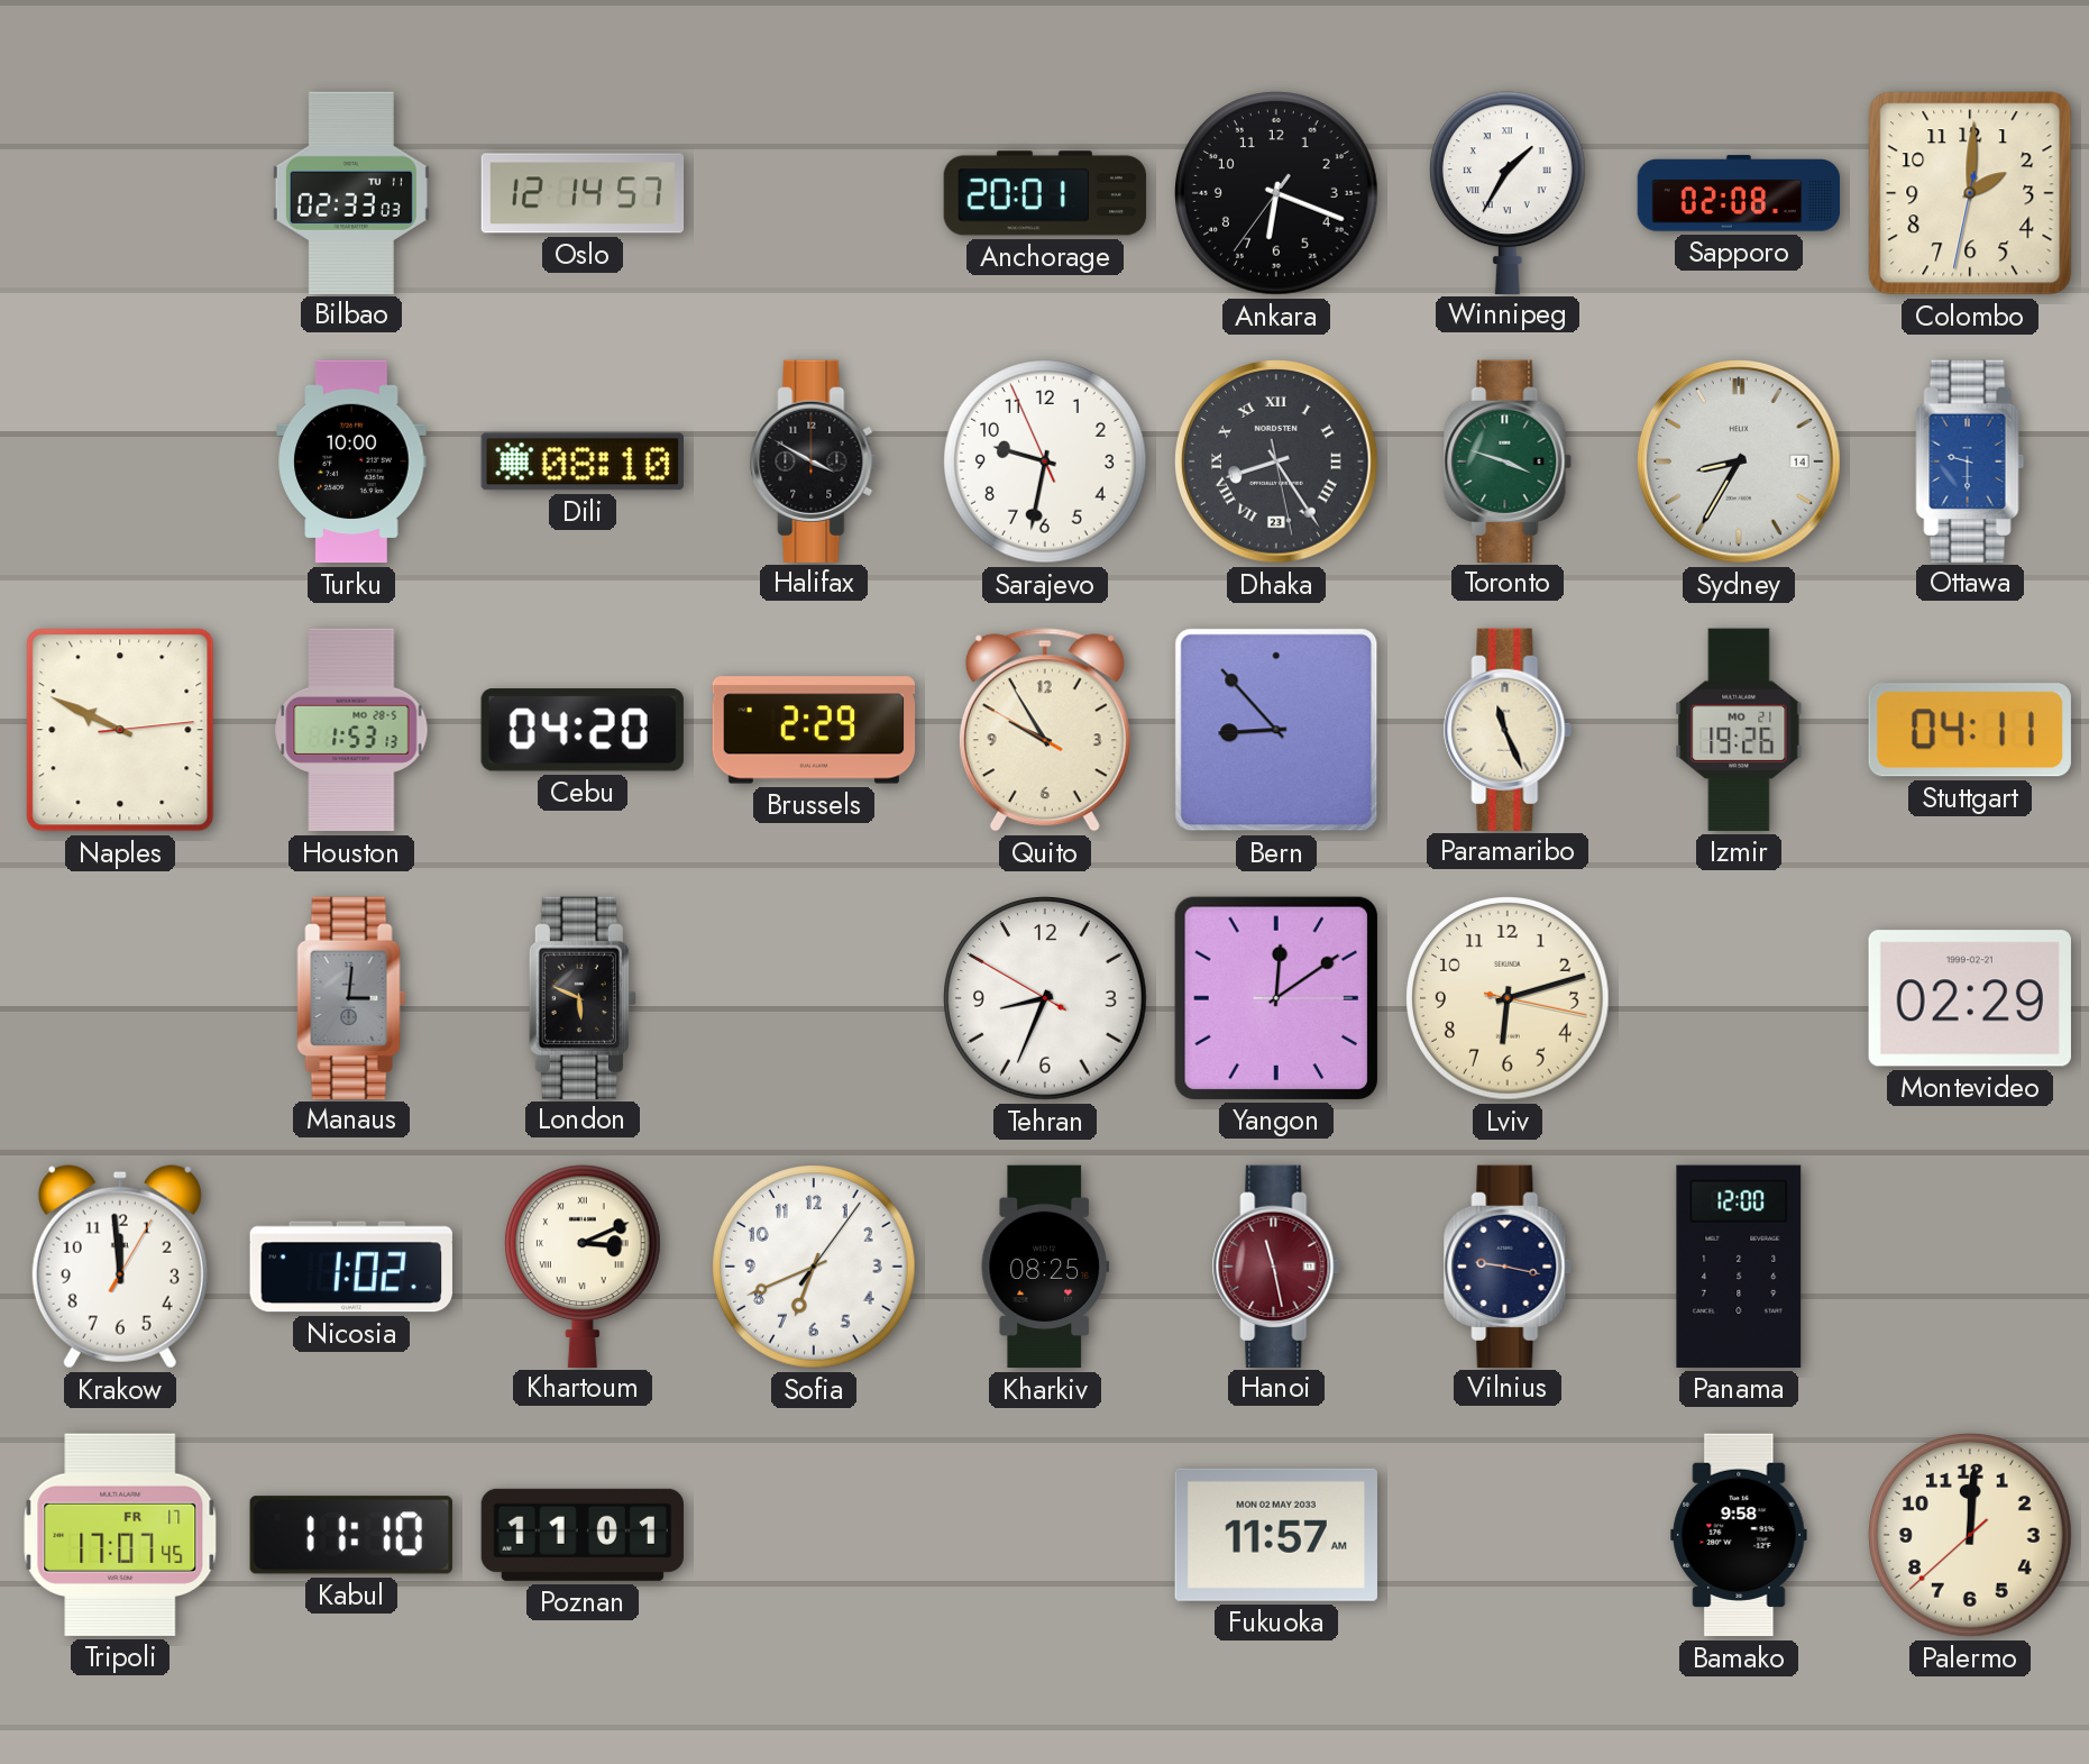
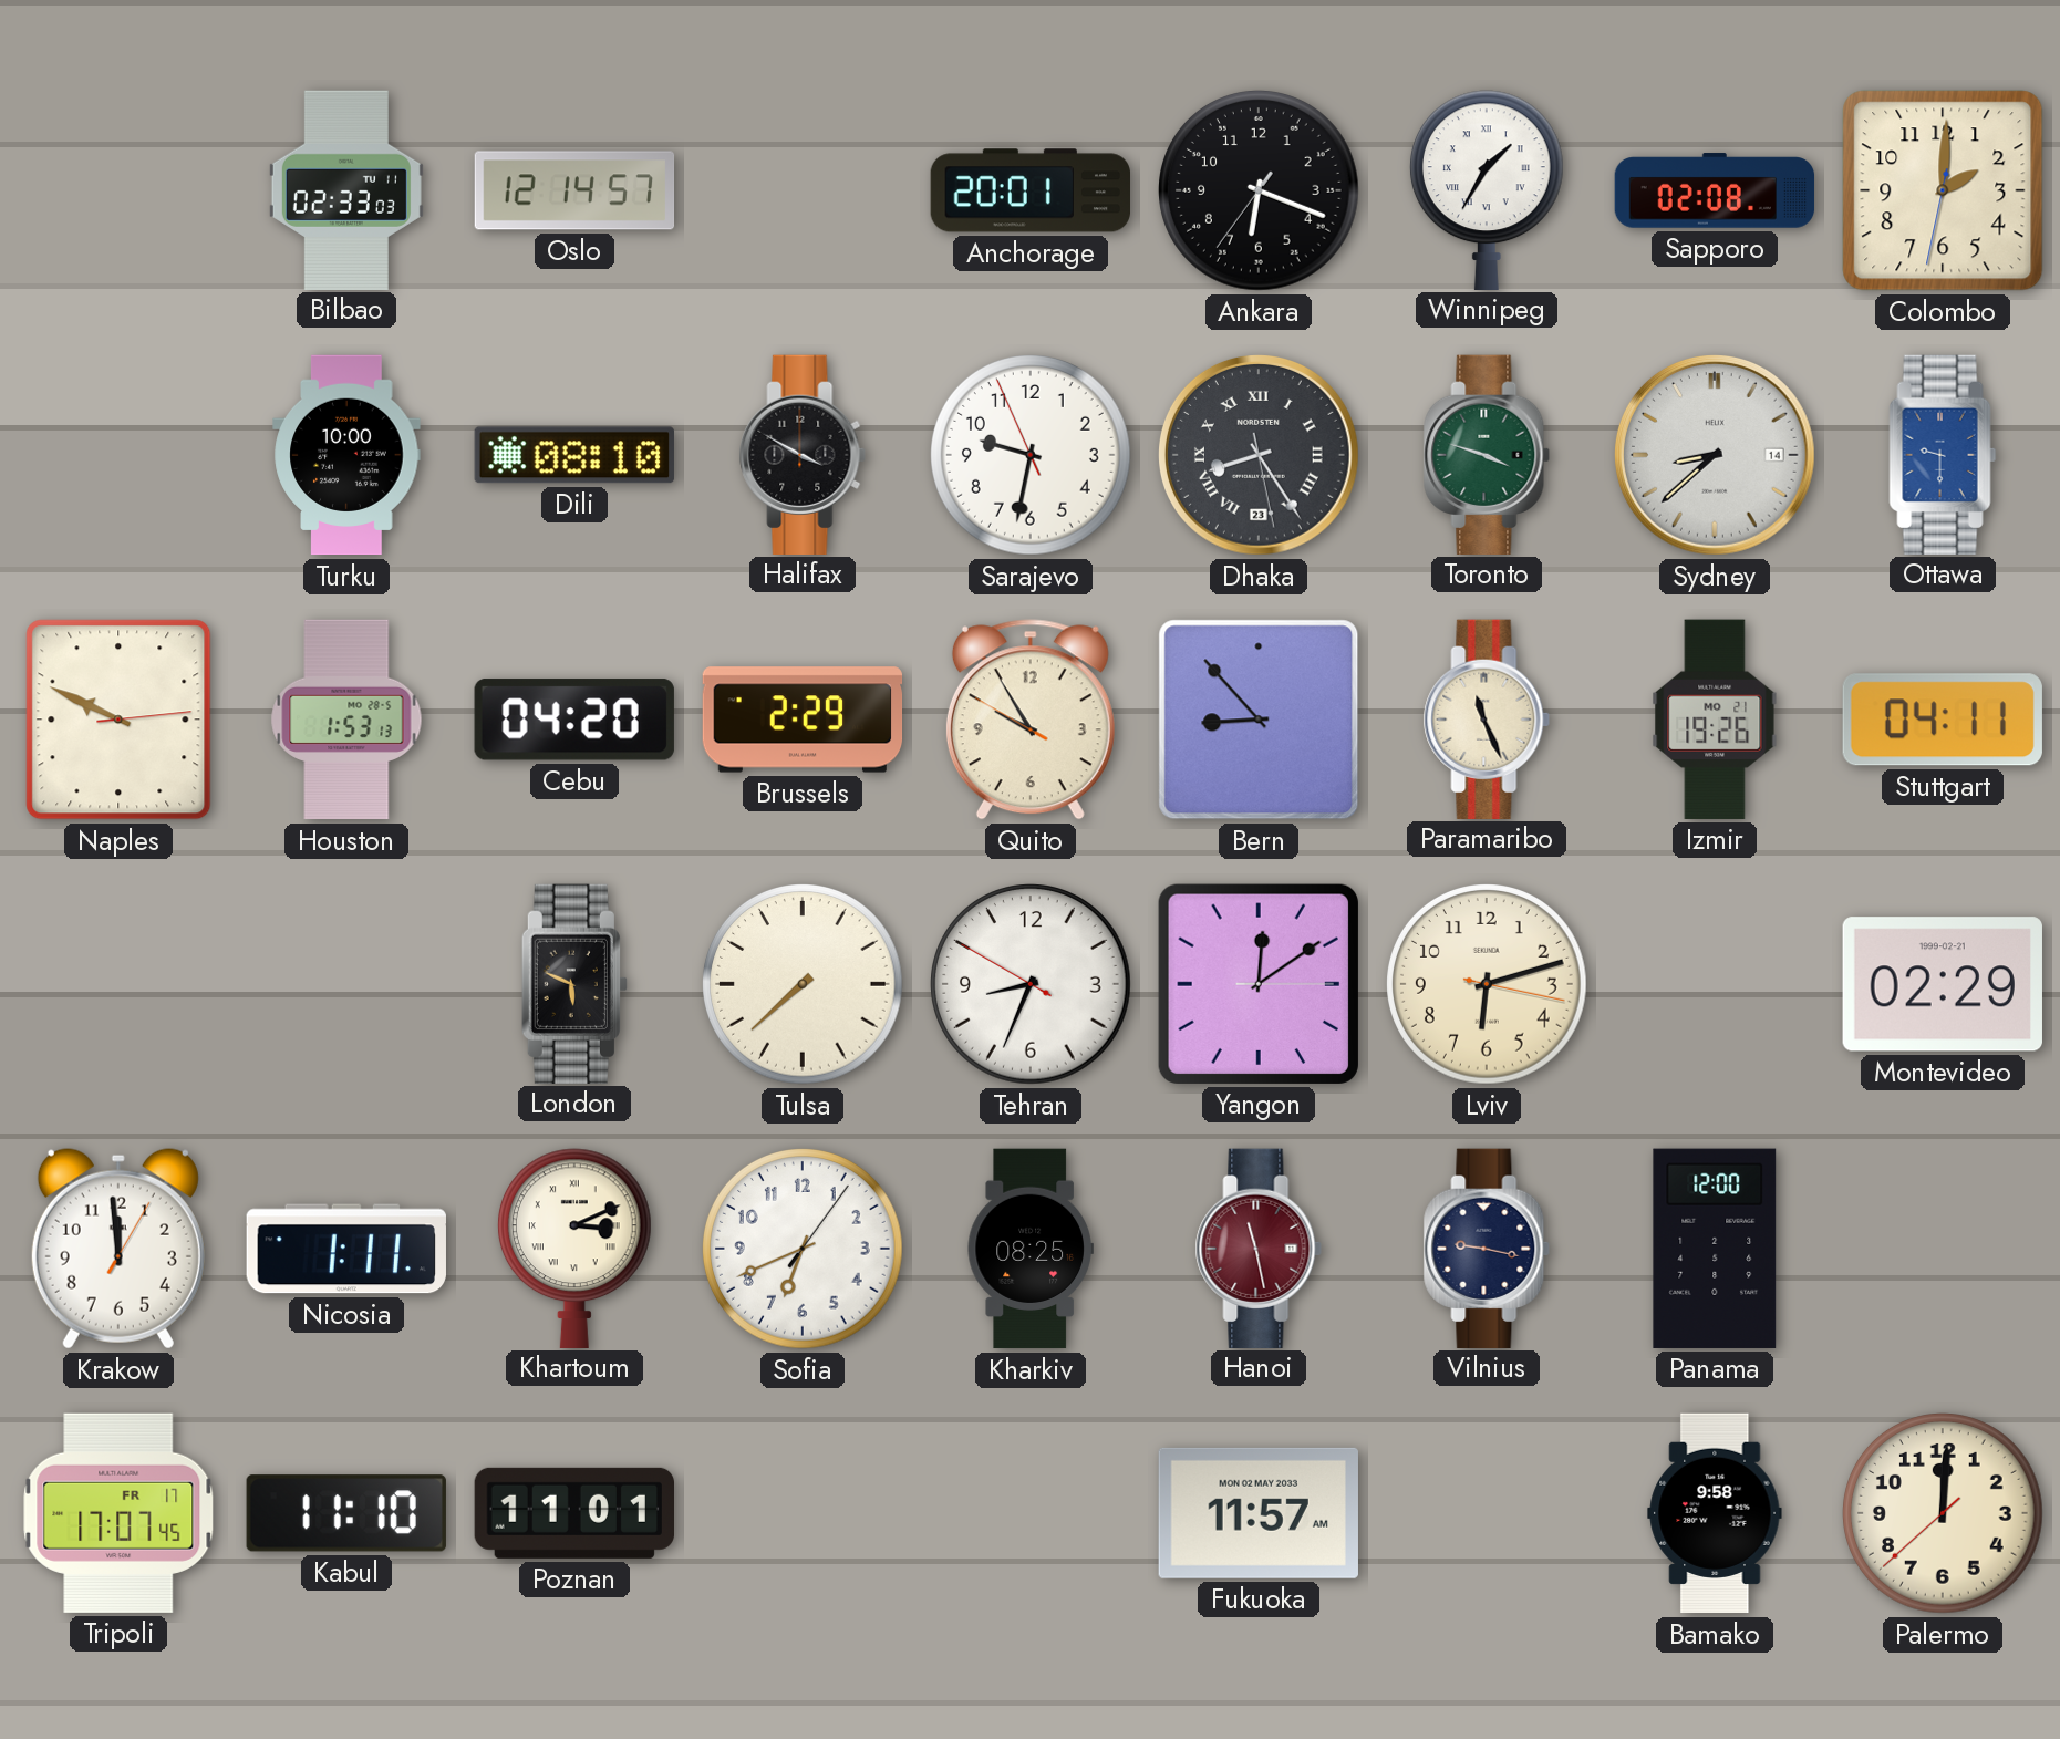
Sydney: 8:35 -> 8:38
Manaus: 3:01 -> none
Tulsa: none -> 7:38
Nicosia: 1:02 -> 1:11
